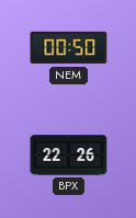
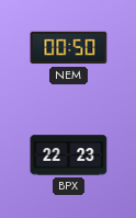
BPX: 22:26 -> 22:23
